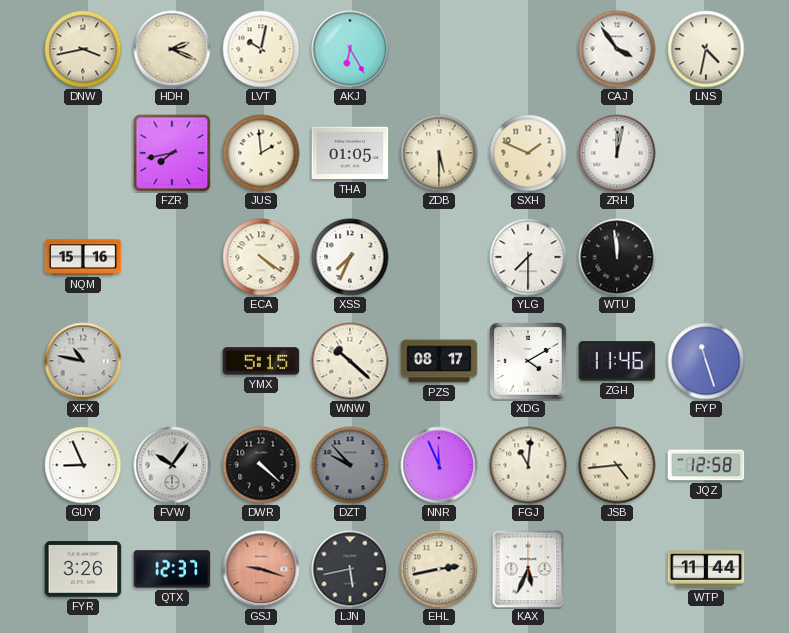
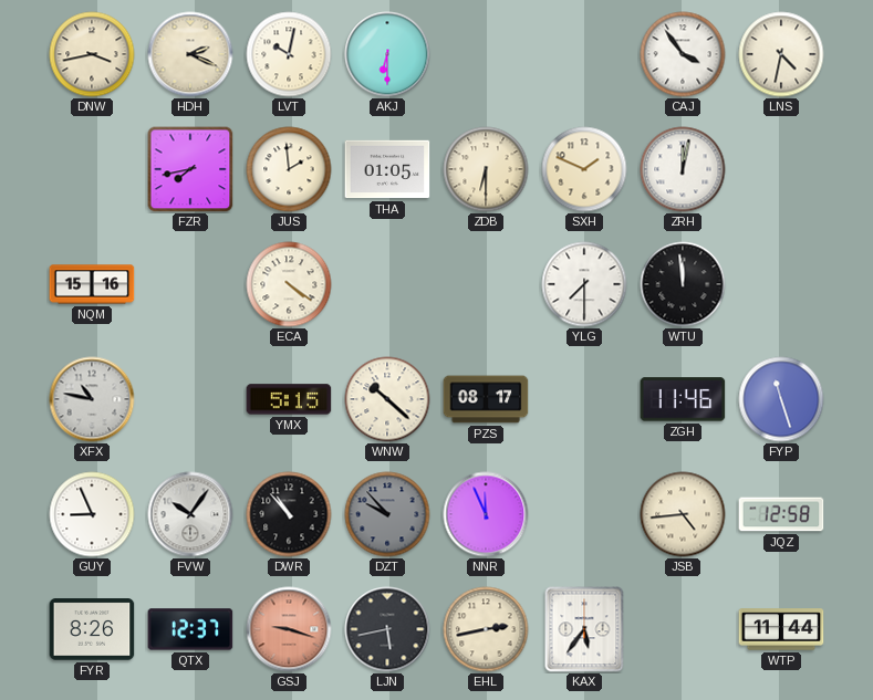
AKJ: 6:25 -> 6:30
ZDB: 5:30 -> 6:30
XSS: 7:34 -> none
XDG: 4:10 -> none
DWR: 4:22 -> 10:53
FGJ: 11:01 -> none
FYR: 3:26 -> 8:26
KAX: 5:34 -> 5:36
